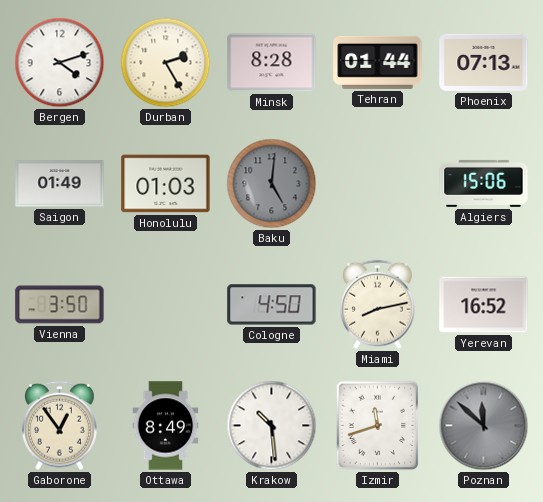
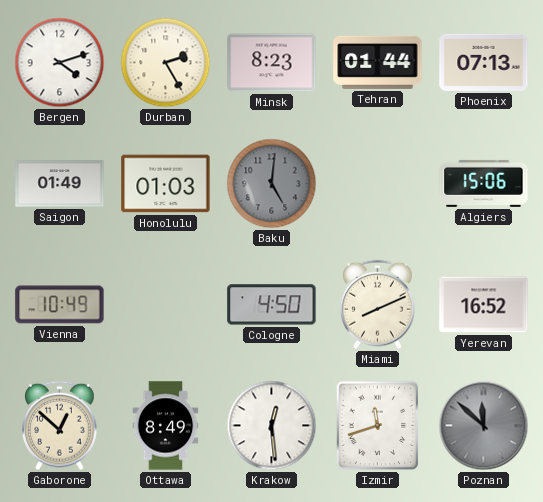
Minsk: 8:28 -> 8:23
Vienna: 3:50 -> 10:49
Miami: 8:13 -> 8:11
Gaborone: 12:54 -> 12:52
Krakow: 10:29 -> 12:29
